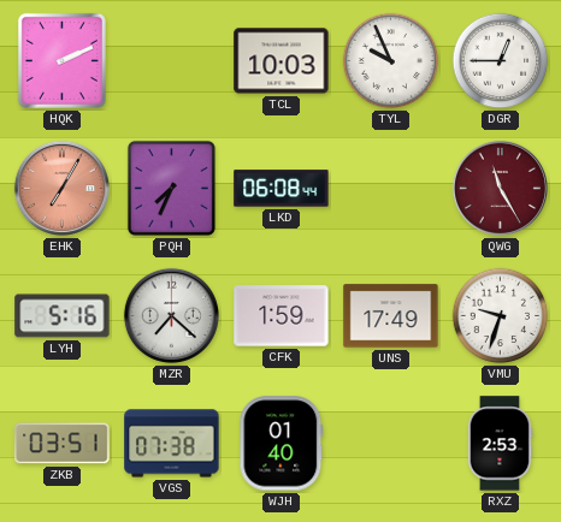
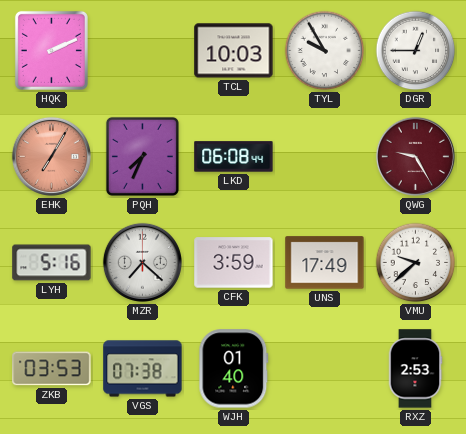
TYL: 9:56 -> 9:55
QWG: 11:25 -> 9:25
CFK: 1:59 -> 3:59
VMU: 9:33 -> 9:38
ZKB: 03:51 -> 03:53
